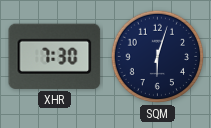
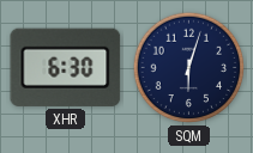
XHR: 7:30 -> 6:30
